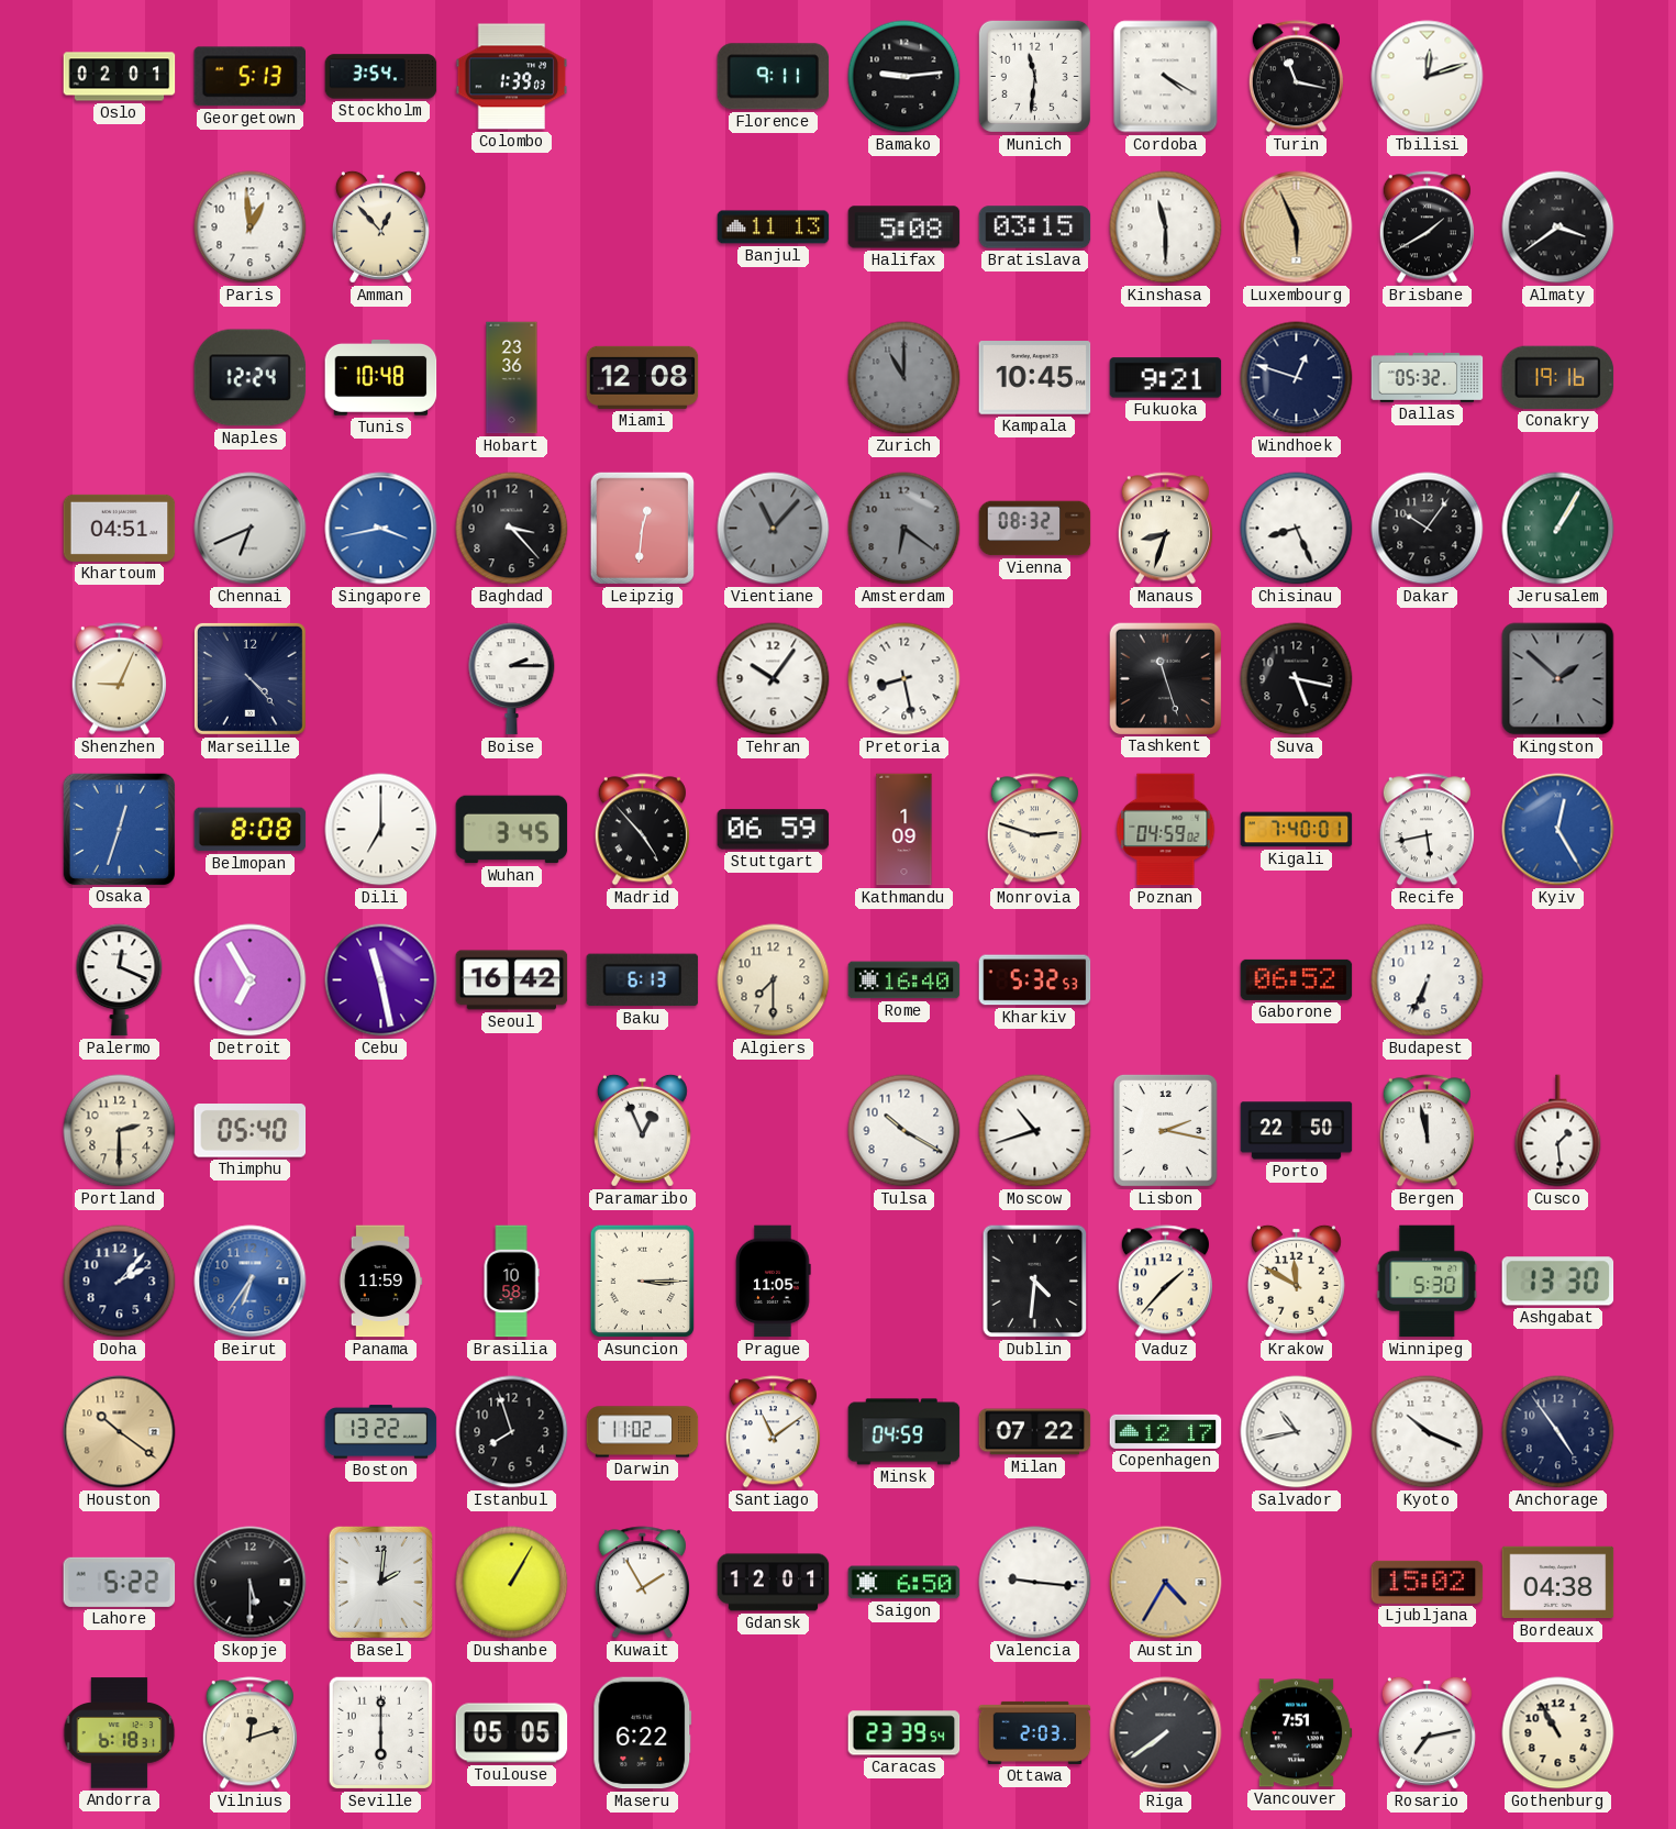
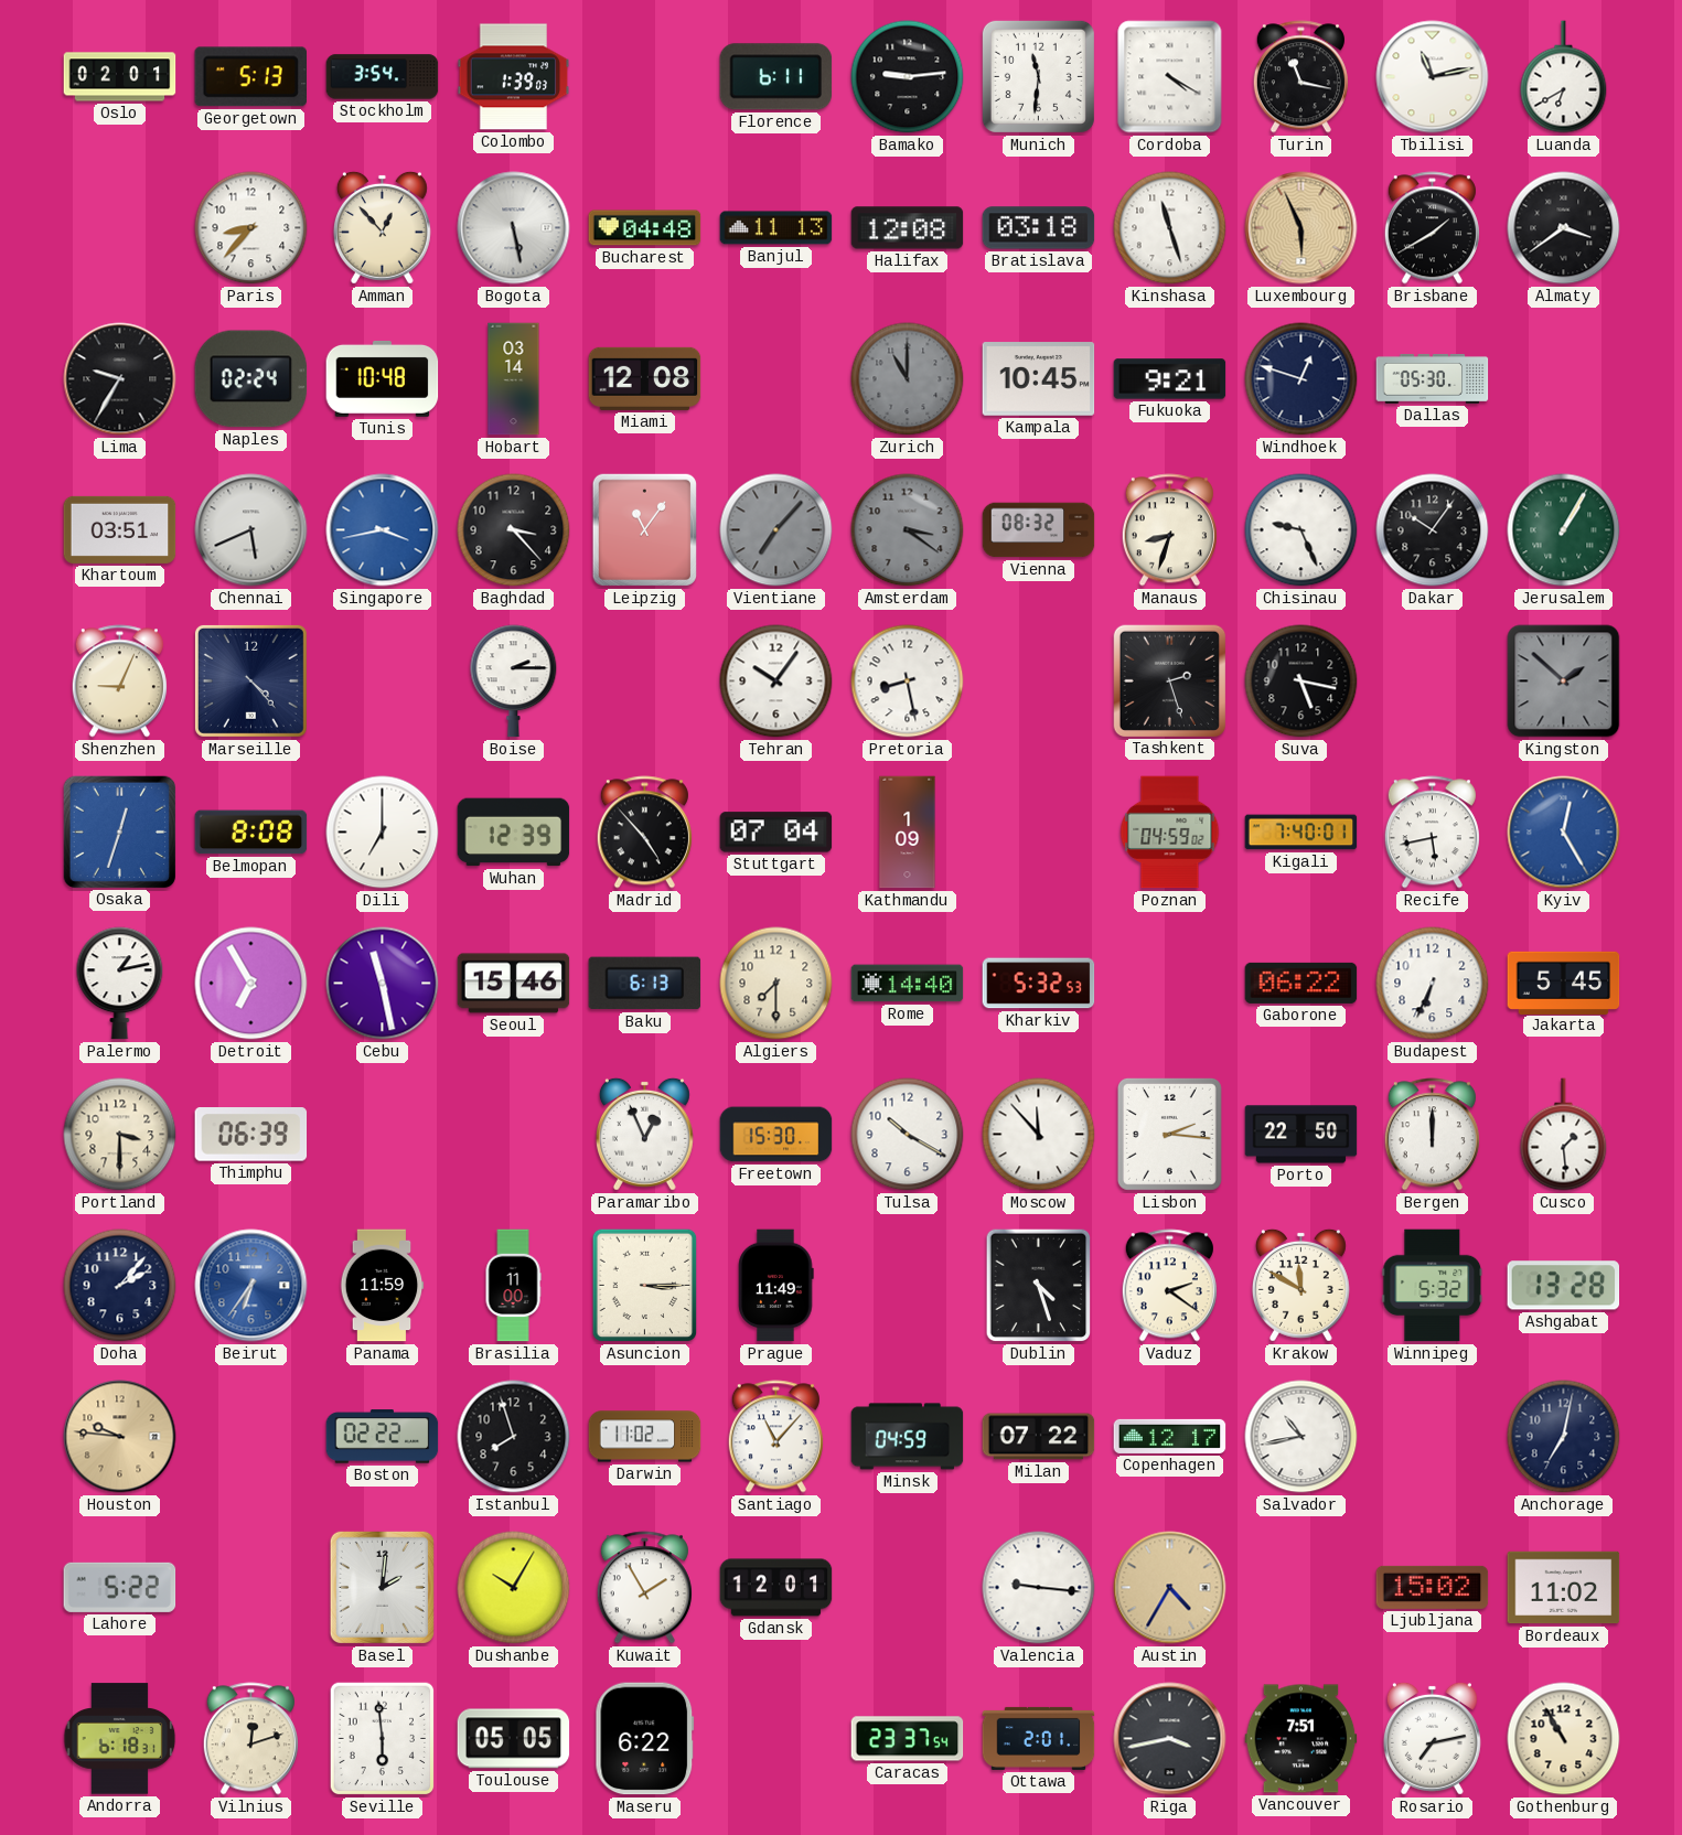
Florence: 9:11 -> 6:11
Tbilisi: 12:12 -> 11:13
Luanda: none -> 6:40
Paris: 12:59 -> 8:37
Bogota: none -> 5:28
Bucharest: none -> 04:48
Halifax: 5:08 -> 12:08
Bratislava: 03:15 -> 03:18
Kinshasa: 11:30 -> 11:27
Lima: none -> 9:35
Naples: 12:24 -> 02:24
Hobart: 23:36 -> 03:14
Dallas: 05:32 -> 05:30
Conakry: 19:16 -> none
Khartoum: 04:51 -> 03:51
Chennai: 6:41 -> 5:41
Leipzig: 12:31 -> 11:06
Vientiane: 11:07 -> 7:07
Amsterdam: 6:21 -> 3:21
Chisinau: 8:26 -> 9:26
Tashkent: 11:27 -> 2:27
Wuhan: 3:45 -> 12:39
Stuttgart: 06:59 -> 07:04
Monrovia: 2:48 -> none
Palermo: 12:19 -> 1:13
Seoul: 16:42 -> 15:46
Rome: 16:40 -> 14:40
Gaborone: 06:52 -> 06:22
Jakarta: none -> 5:45
Portland: 2:30 -> 3:30
Thimphu: 05:40 -> 06:39
Freetown: none -> 15:30
Moscow: 10:42 -> 11:53
Lisbon: 2:17 -> 2:16
Bergen: 11:58 -> 12:00
Brasilia: 10:58 -> 11:00
Prague: 11:05 -> 11:49
Dublin: 4:31 -> 4:27
Vaduz: 1:37 -> 2:21
Winnipeg: 5:30 -> 5:32
Ashgabat: 13:30 -> 13:28
Houston: 10:21 -> 9:46
Boston: 13:22 -> 02:22
Santiago: 11:09 -> 11:07
Kyoto: 10:19 -> none
Anchorage: 4:54 -> 7:02
Skopje: 5:30 -> none
Dushanbe: 1:05 -> 10:05
Saigon: 6:50 -> none
Bordeaux: 04:38 -> 11:02
Seville: 6:00 -> 5:59
Caracas: 23:39 -> 23:37
Ottawa: 2:03 -> 2:01
Riga: 7:39 -> 3:43
